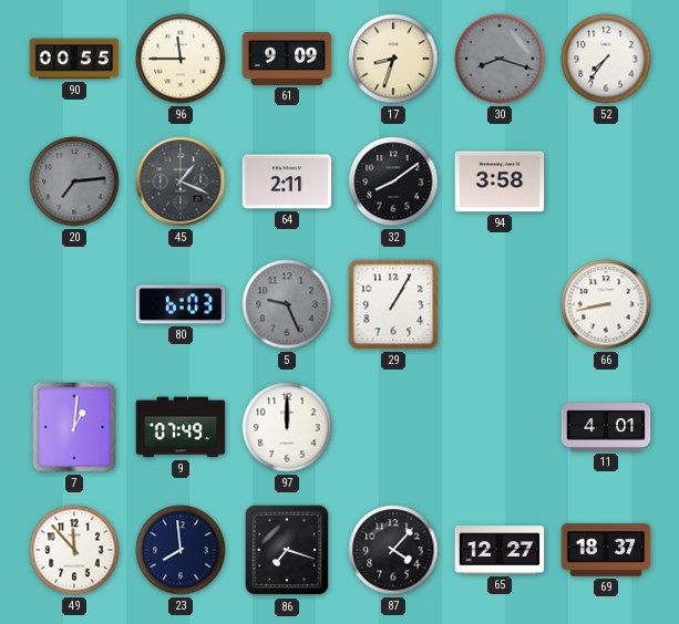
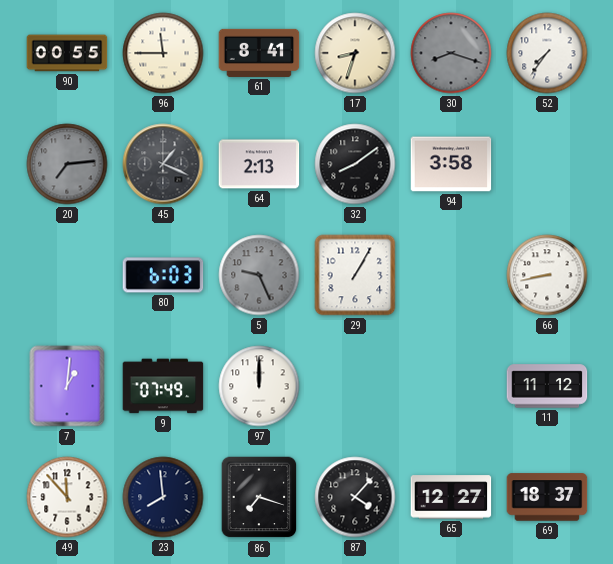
61: 9:09 -> 8:41
64: 2:11 -> 2:13
11: 4:01 -> 11:12
